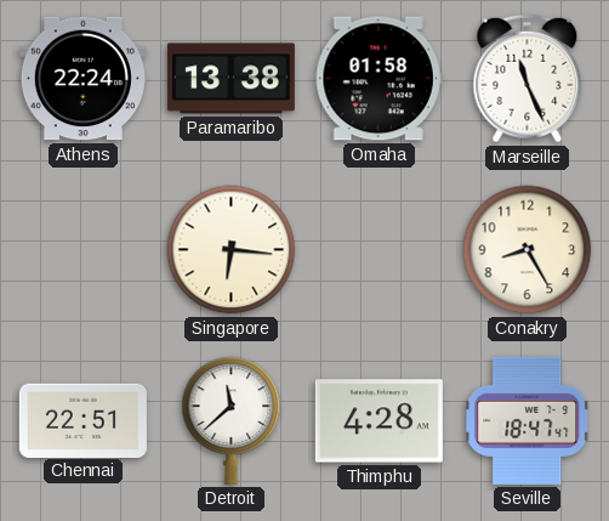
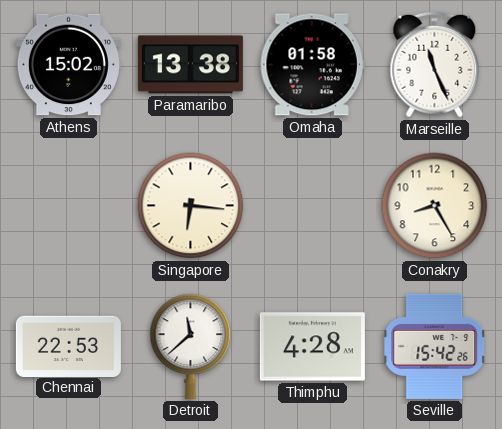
Athens: 22:24 -> 15:02
Chennai: 22:51 -> 22:53
Seville: 18:47 -> 15:42
